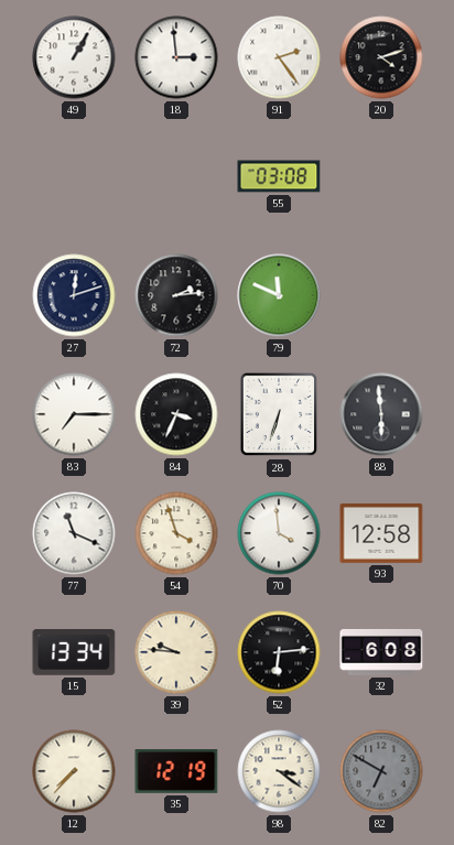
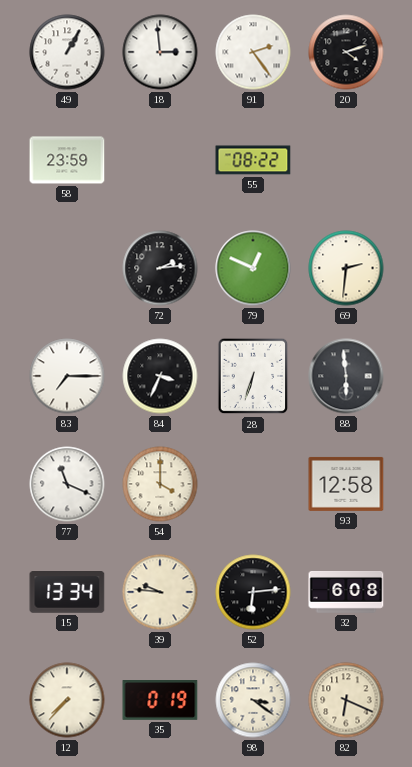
58: none -> 23:59
55: 03:08 -> 08:22
27: 12:12 -> none
79: 11:49 -> 12:49
69: none -> 2:31
54: 3:57 -> 4:00
70: 3:59 -> none
35: 12:19 -> 0:19
82: 6:50 -> 6:19
82 dial: grey -> cream
